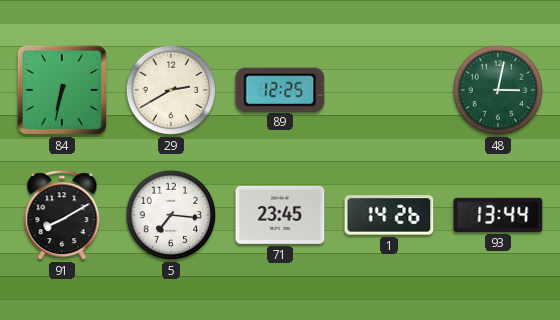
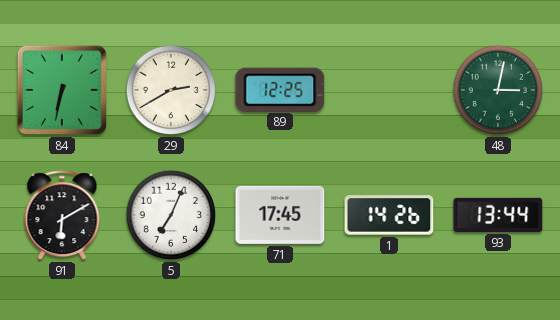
91: 8:10 -> 6:10
5: 7:16 -> 7:04
71: 23:45 -> 17:45
